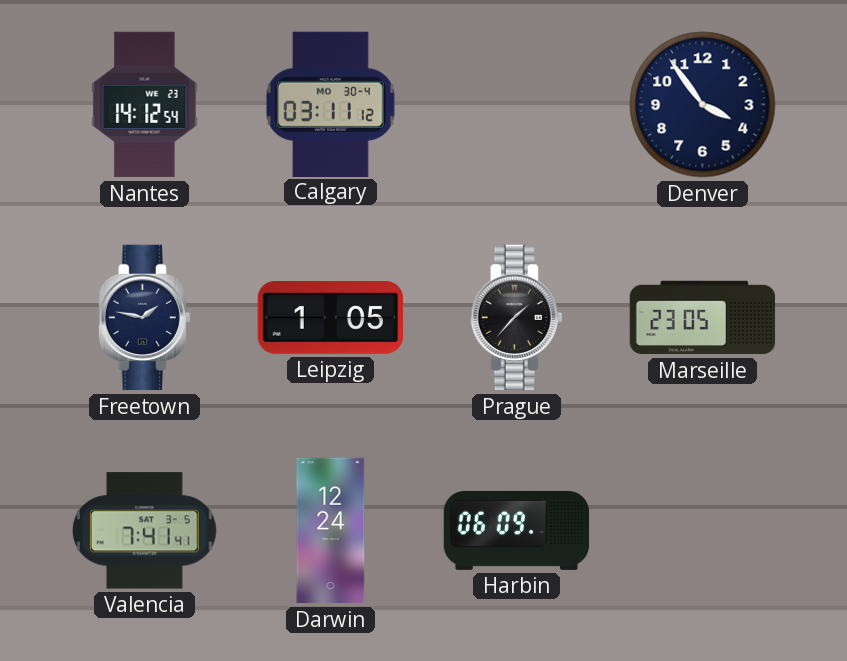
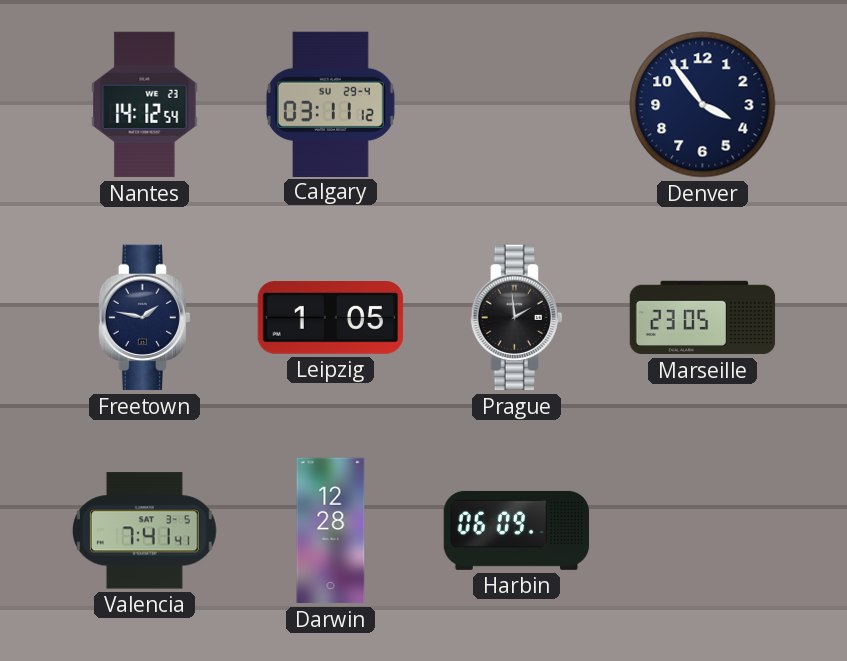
Calgary date: MO 30-4 -> SU 29-4
Prague: 1:37 -> 1:59
Darwin: 12:24 -> 12:28
